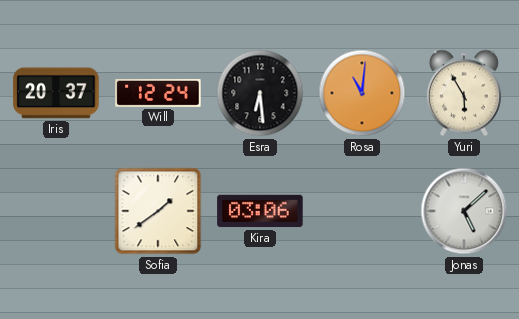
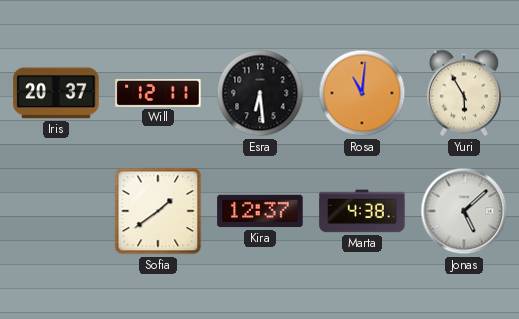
Will: 12:24 -> 12:11
Kira: 03:06 -> 12:37
Marta: none -> 4:38
